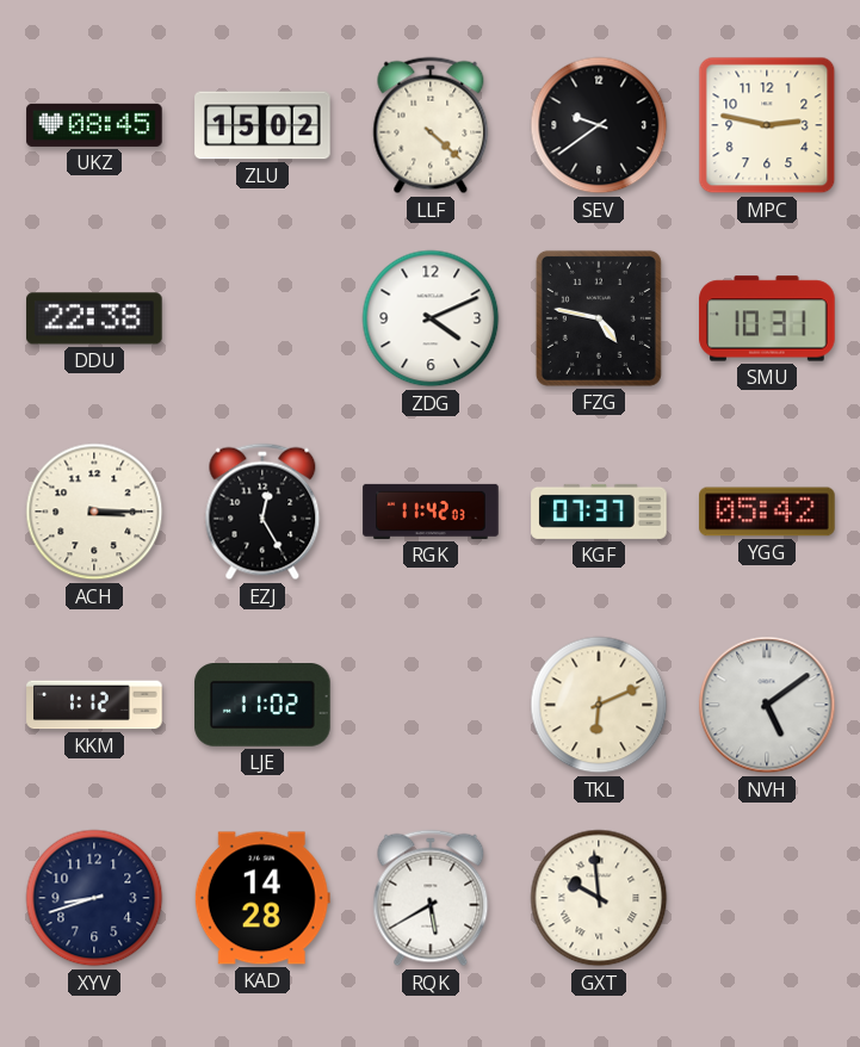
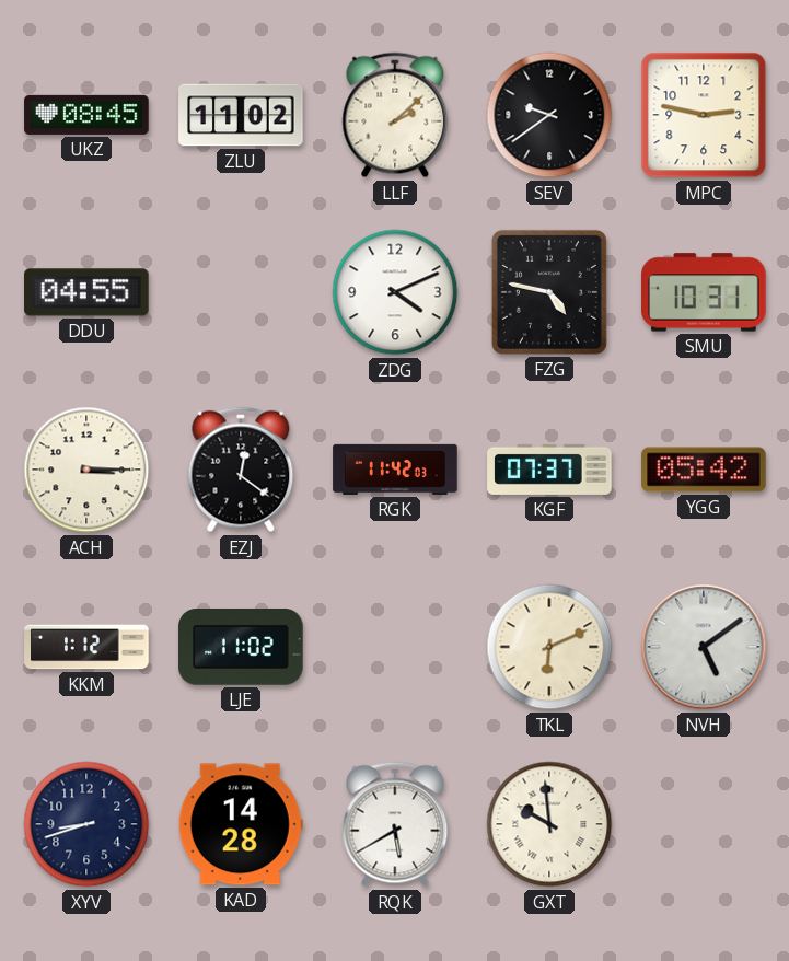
ZLU: 15:02 -> 11:02
LLF: 4:22 -> 2:08
DDU: 22:38 -> 04:55
EZJ: 12:25 -> 12:21
